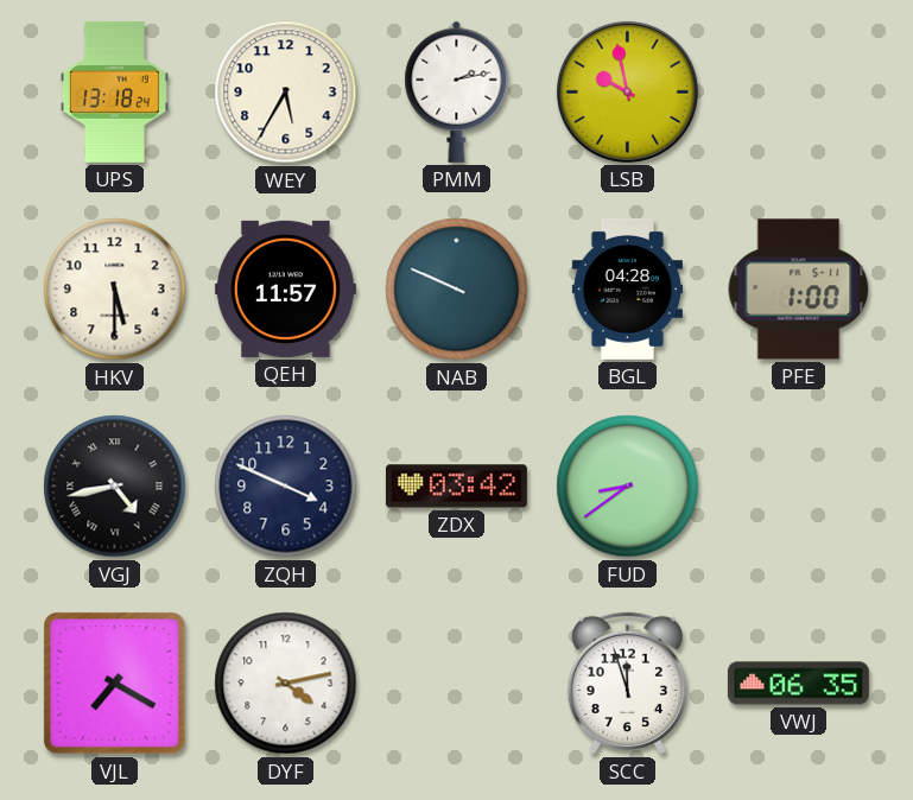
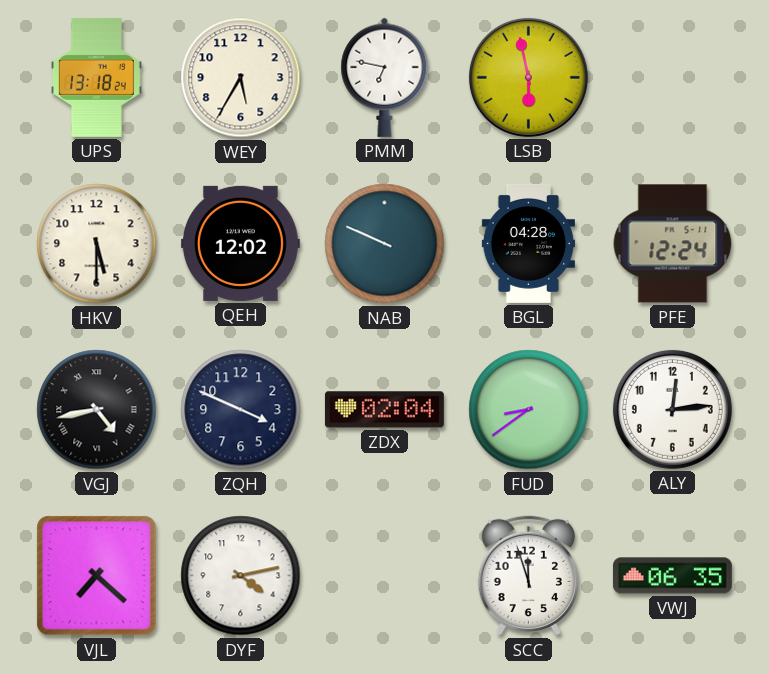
PMM: 2:13 -> 6:47
LSB: 9:58 -> 5:58
QEH: 11:57 -> 12:02
PFE: 1:00 -> 12:24
ZDX: 03:42 -> 02:04
ALY: none -> 12:14
VJL: 7:20 -> 7:22
